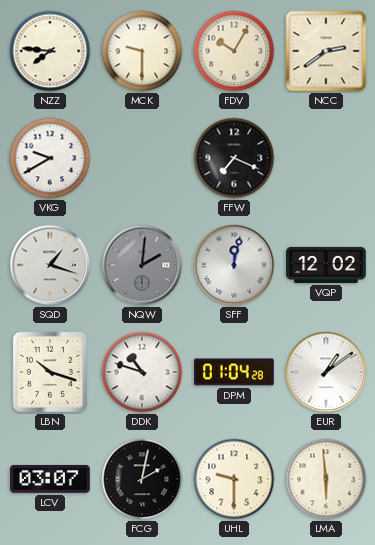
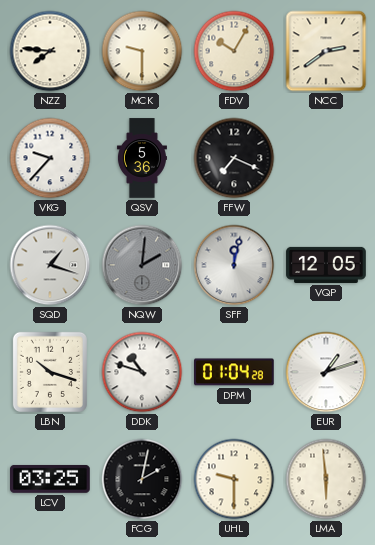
VKG: 9:40 -> 9:37
QSV: none -> 5:36
VQP: 12:02 -> 12:05
EUR: 1:09 -> 1:12
LCV: 03:07 -> 03:25
